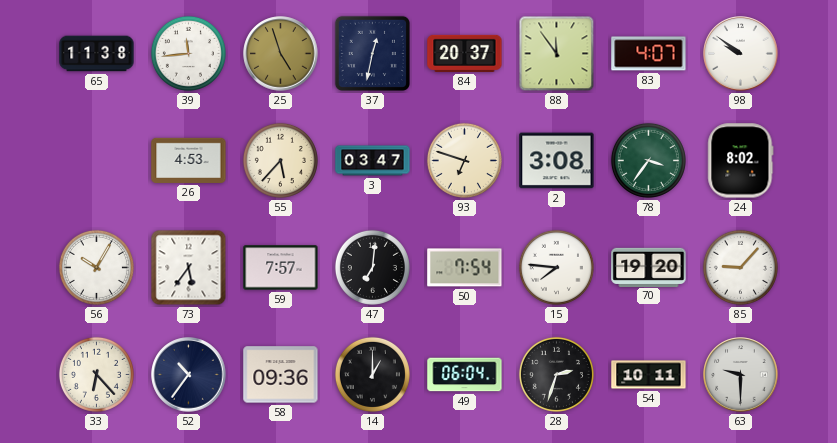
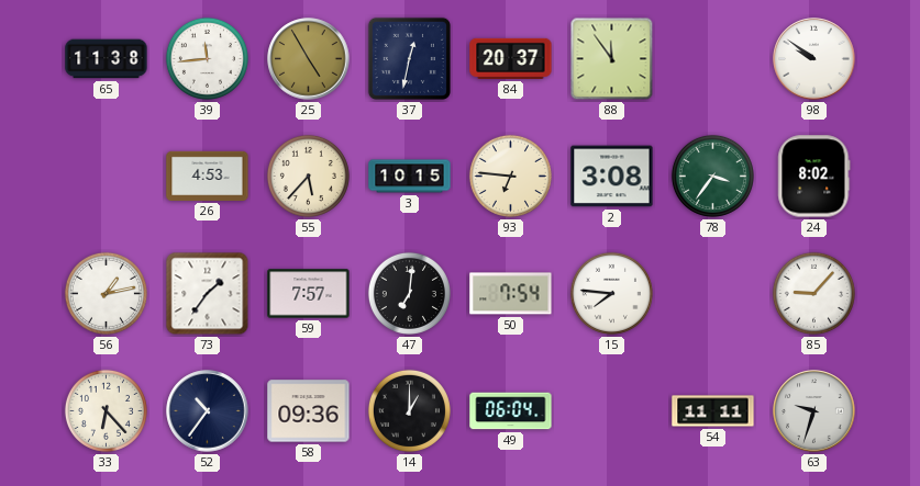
25: 4:57 -> 4:55
83: 4:07 -> none
3: 03:47 -> 10:15
93: 6:48 -> 6:46
56: 10:05 -> 1:13
73: 5:36 -> 1:36
70: 19:20 -> none
28: 2:33 -> none
54: 10:11 -> 11:11
63: 9:30 -> 9:33
